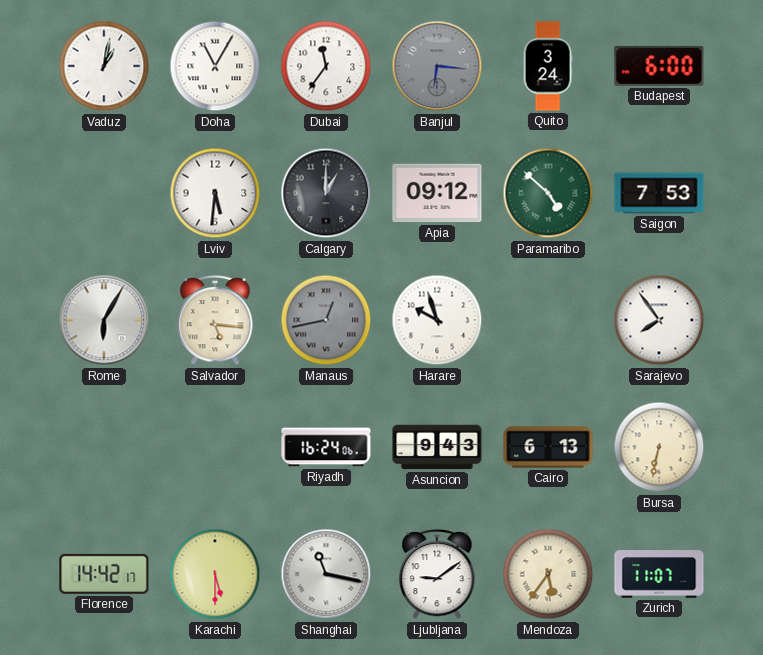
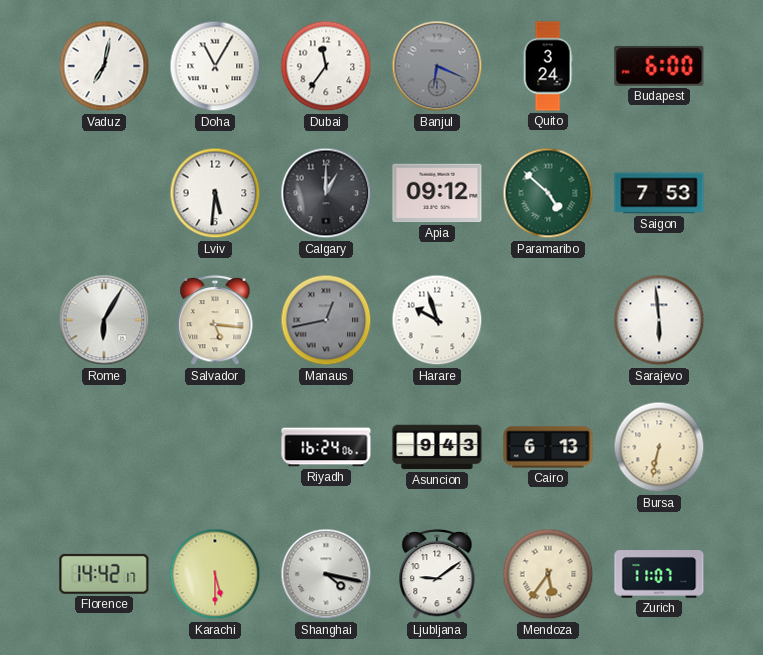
Vaduz: 1:02 -> 7:02
Banjul: 6:16 -> 6:19
Sarajevo: 7:54 -> 5:59
Shanghai: 11:17 -> 4:17
